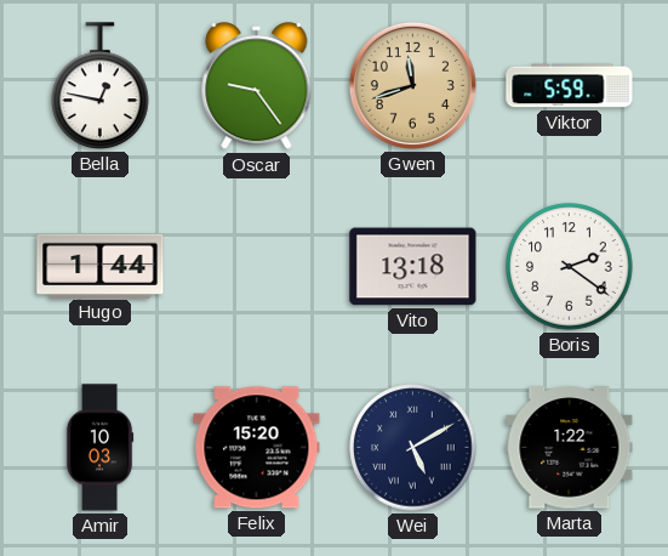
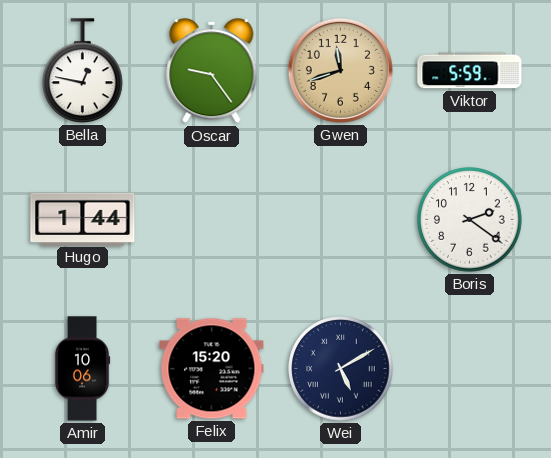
Vito: 13:18 -> none
Amir: 10:03 -> 10:06
Marta: 1:22 -> none
